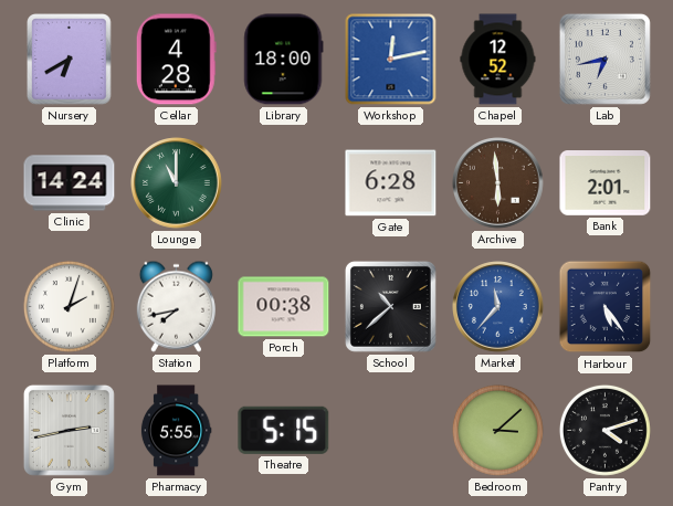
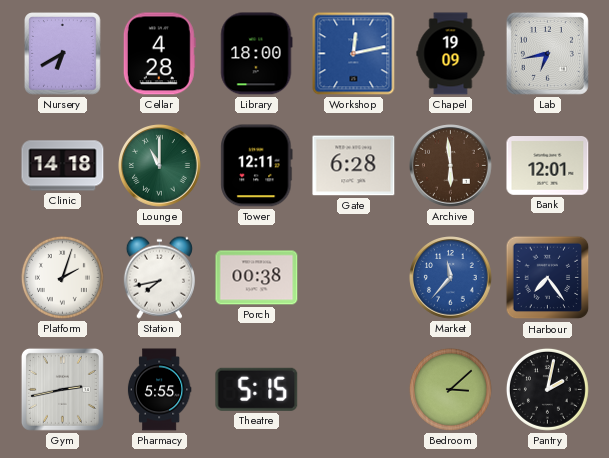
Chapel: 12:52 -> 19:09
Clinic: 14:24 -> 14:18
Tower: none -> 12:11
Bank: 2:01 -> 12:01
School: 10:38 -> none
Harbour: 5:24 -> 7:24
Pantry: 4:12 -> 2:02
